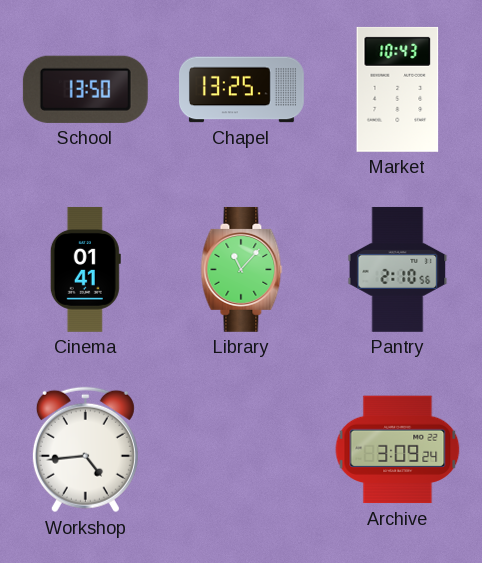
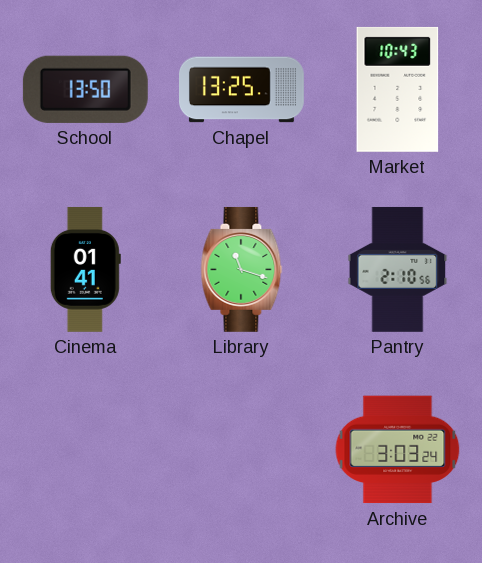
Library: 11:07 -> 11:18
Workshop: 4:44 -> none
Archive: 3:09 -> 3:03
